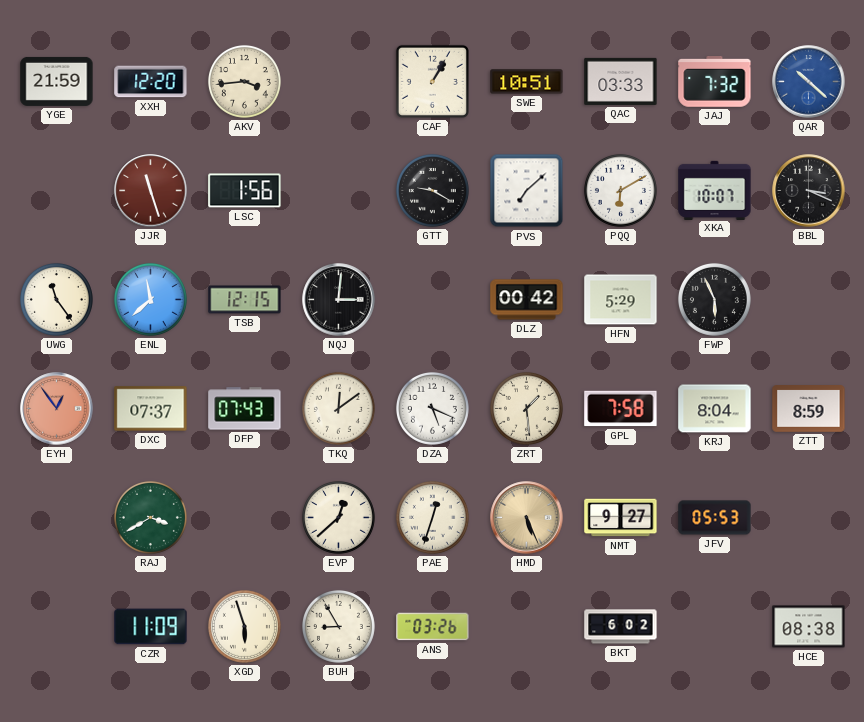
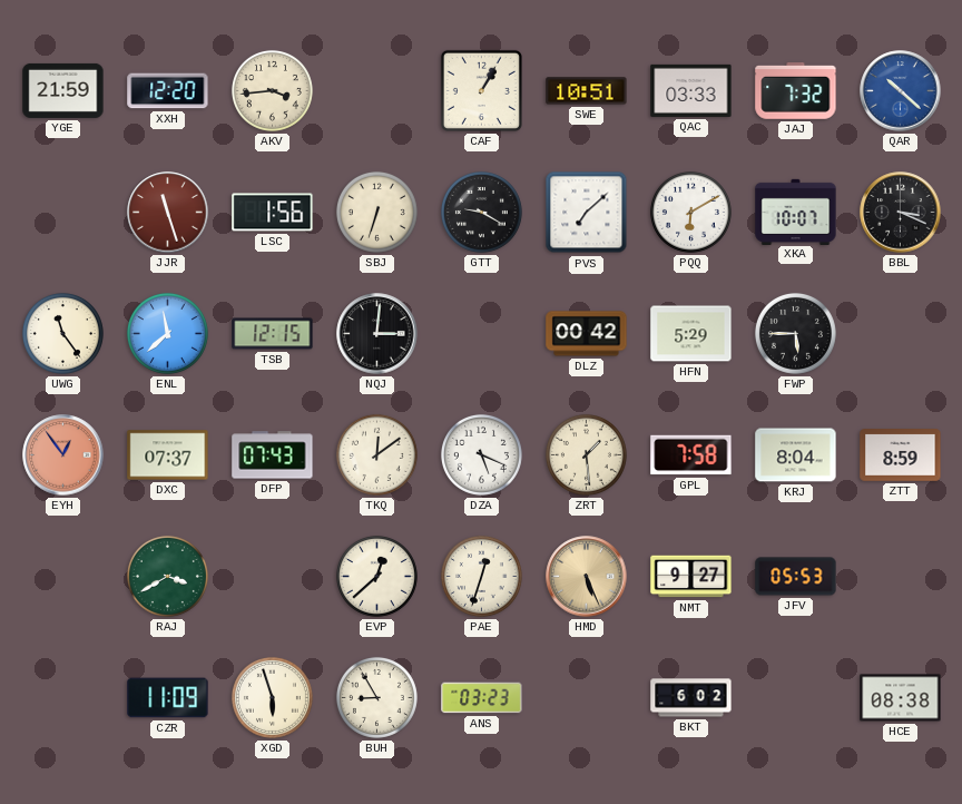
SBJ: none -> 6:33
FWP: 5:56 -> 5:45
ANS: 03:26 -> 03:23
